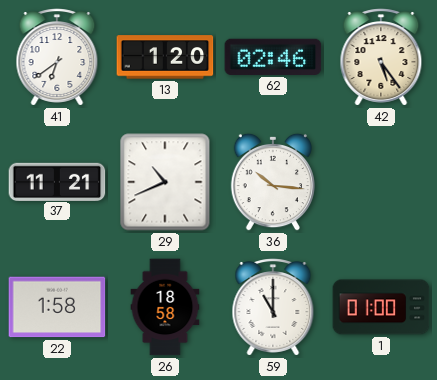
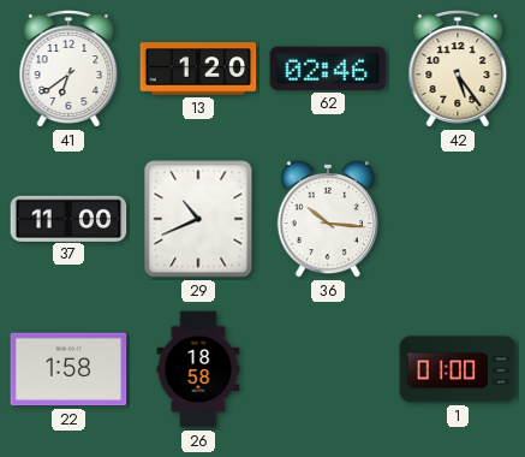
37: 11:21 -> 11:00
59: 11:00 -> none
